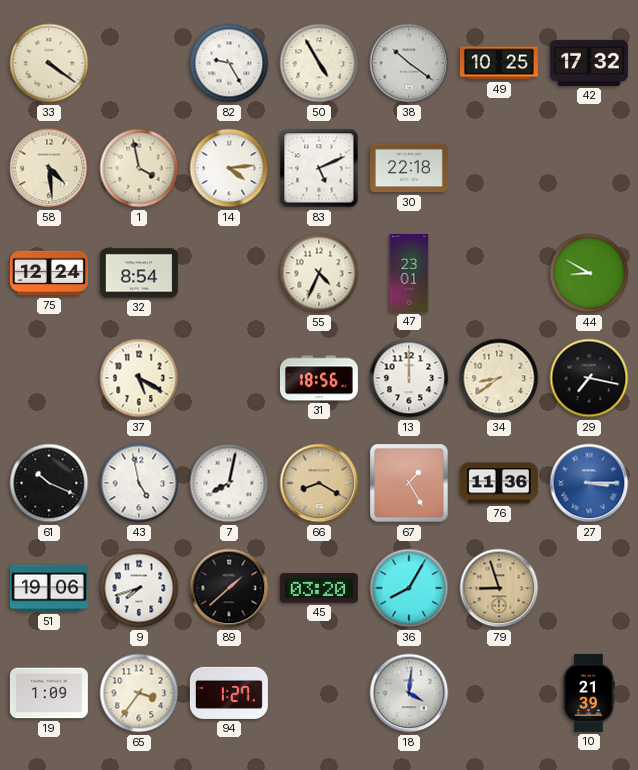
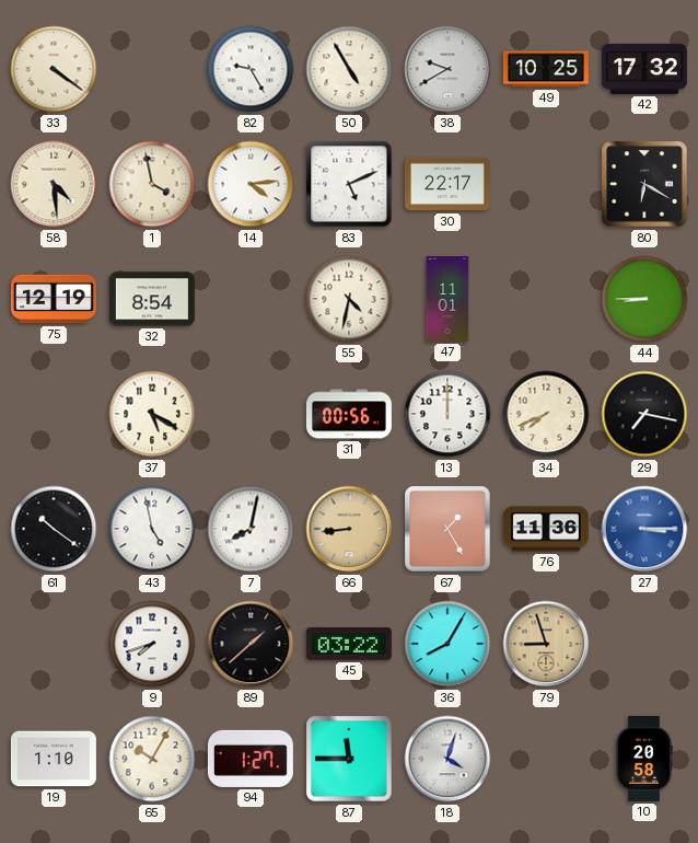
38: 10:21 -> 9:40
30: 22:18 -> 22:17
80: none -> 6:20
75: 12:24 -> 12:19
55: 4:34 -> 4:32
47: 23:01 -> 11:01
44: 8:50 -> 8:45
31: 18:56 -> 00:56
34: 8:39 -> 7:41
61: 10:19 -> 10:21
66: 8:20 -> 8:44
51: 19:06 -> none
45: 03:20 -> 03:22
19: 1:09 -> 1:10
65: 3:36 -> 10:05
87: none -> 11:45
18: 4:01 -> 4:03
10: 21:39 -> 20:58
